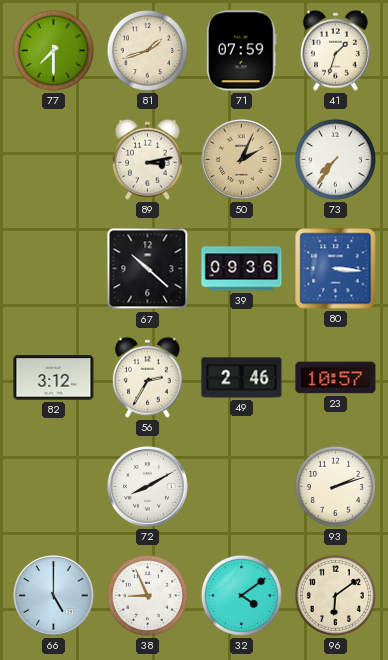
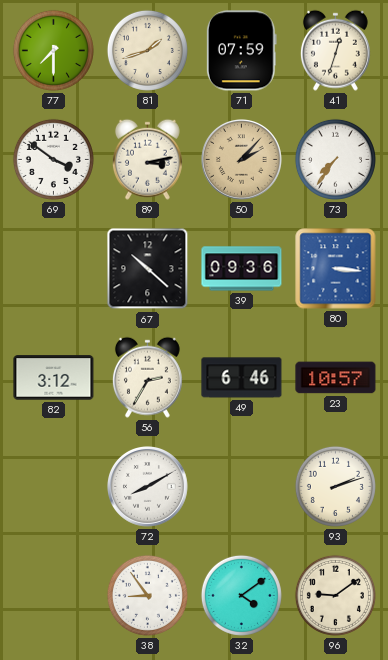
41: 1:33 -> 12:33
69: none -> 3:51
50: 2:04 -> 2:07
49: 2:46 -> 6:46
66: 5:00 -> none
38: 8:56 -> 8:54
96: 6:09 -> 9:09
